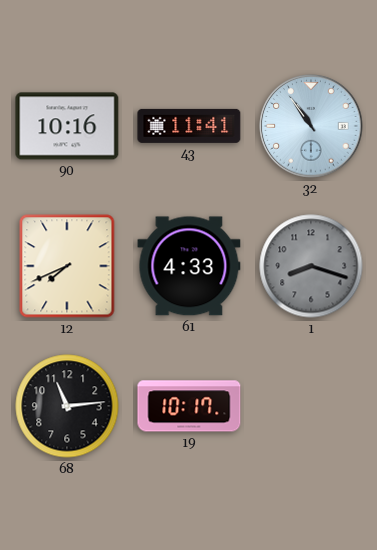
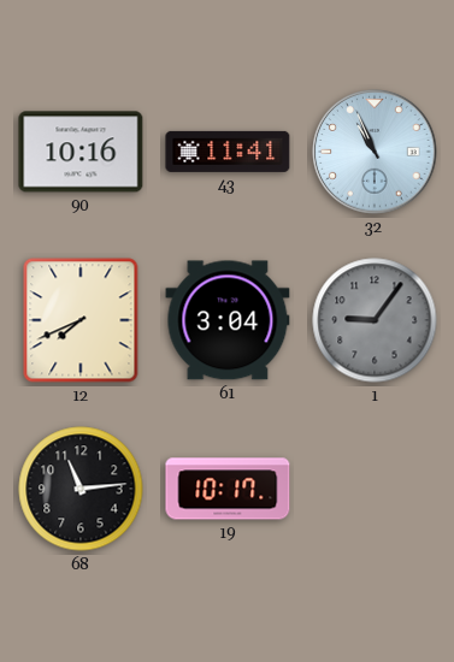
32: 10:54 -> 10:56
61: 4:33 -> 3:04
1: 8:18 -> 9:06
